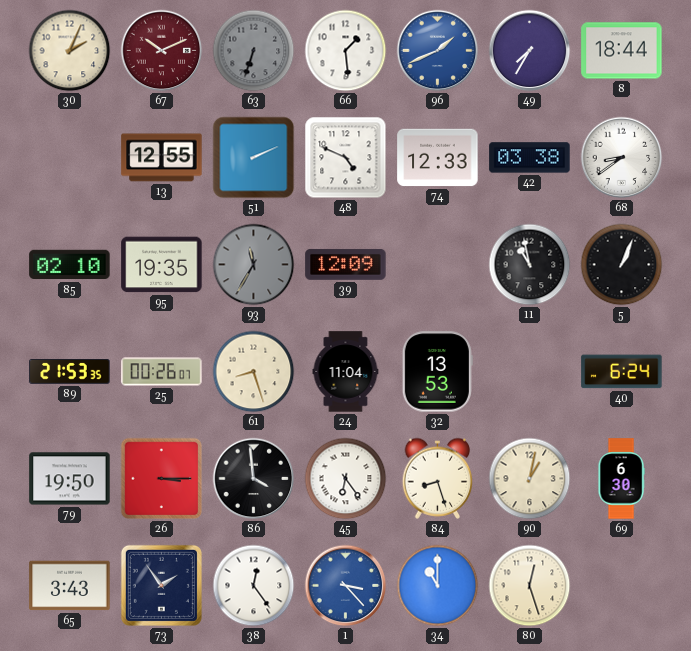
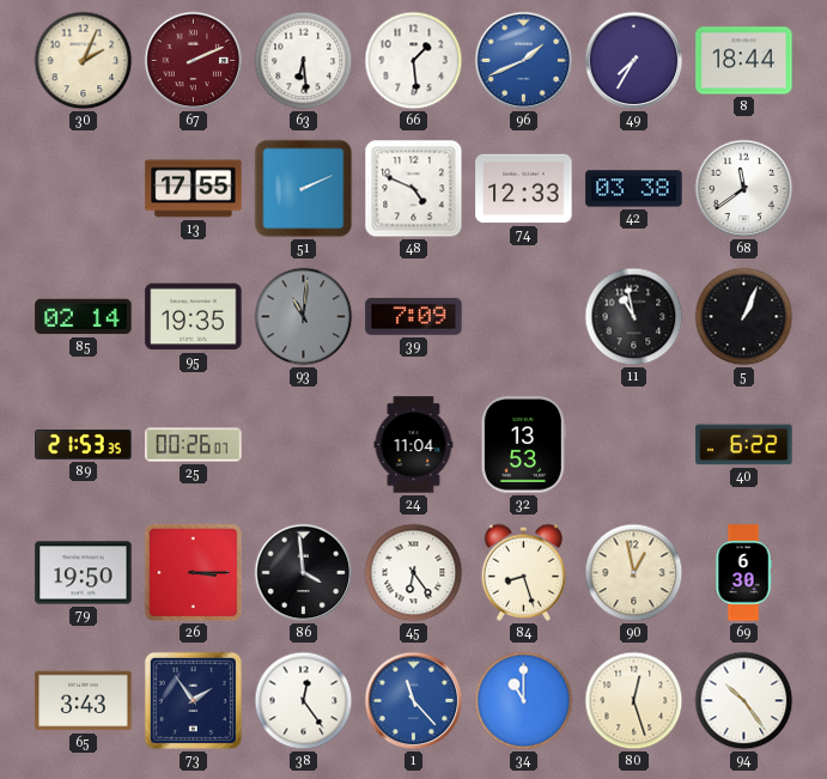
67: 10:11 -> 2:11
63: 6:33 -> 6:29
63 dial: grey -> white
13: 12:55 -> 17:55
68: 8:39 -> 11:39
85: 02:10 -> 02:14
93: 11:35 -> 11:01
39: 12:09 -> 7:09
61: 8:27 -> none
40: 6:24 -> 6:22
90: 1:02 -> 12:58
1: 3:23 -> 11:23
94: none -> 10:24
